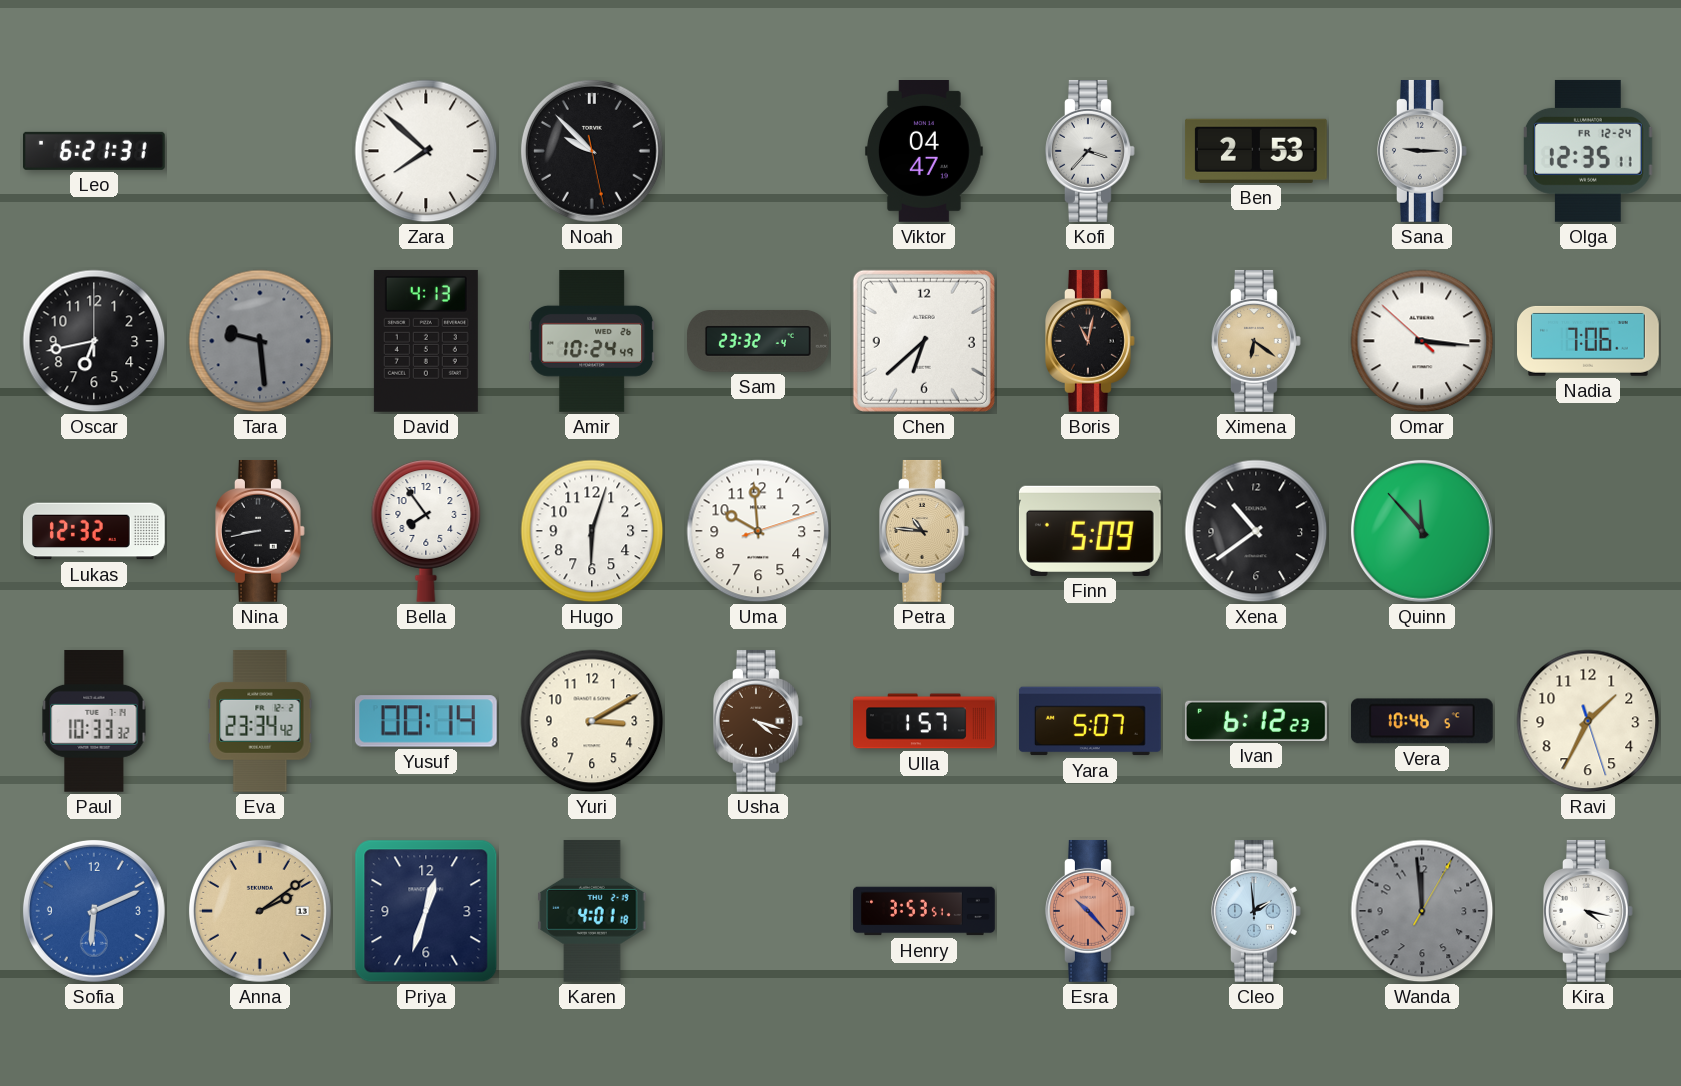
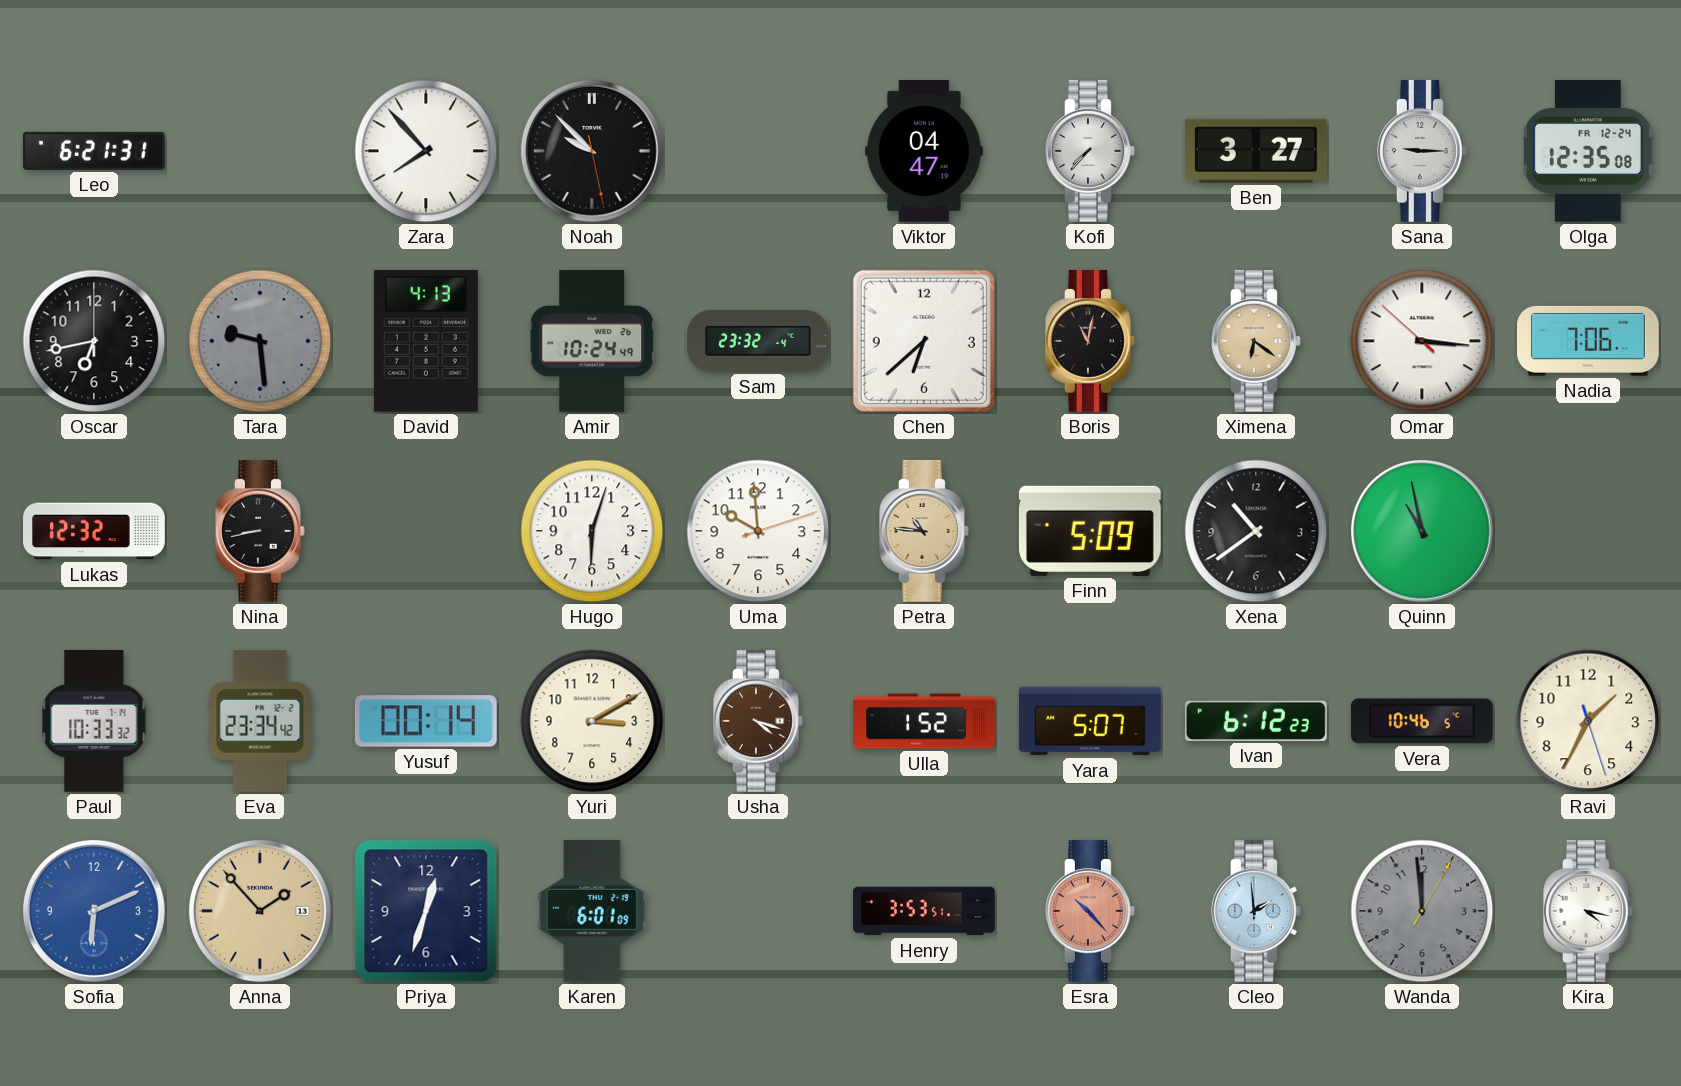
Zara: 7:52 -> 7:53
Kofi: 3:37 -> 7:37
Ben: 2:53 -> 3:27
Olga: 12:35:11 -> 12:35:08
Bella: 7:54 -> none
Quinn: 11:53 -> 10:58
Ulla: 1:57 -> 1:52
Anna: 2:09 -> 1:53
Karen: 4:01 -> 6:01
